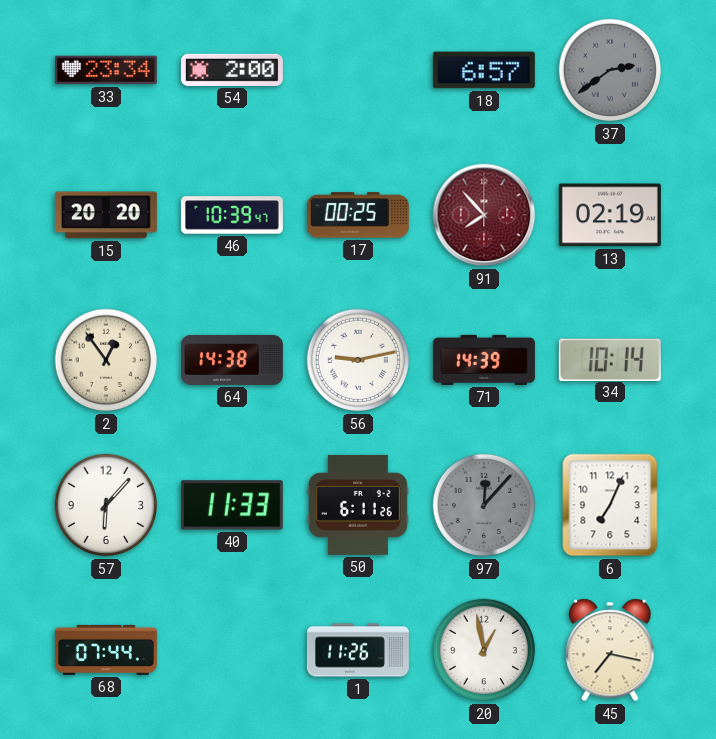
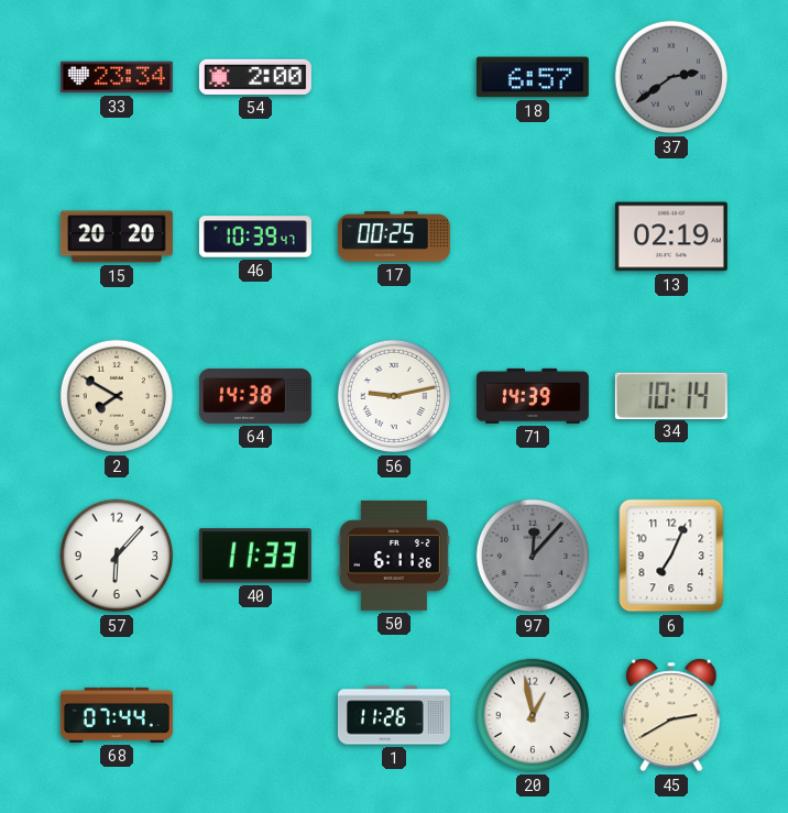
91: 7:53 -> none
2: 12:54 -> 7:50
45: 7:17 -> 2:40
